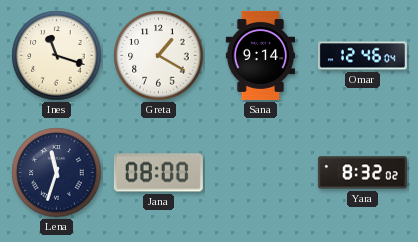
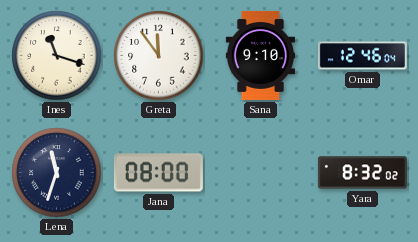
Greta: 1:20 -> 11:54
Sana: 9:14 -> 9:10
